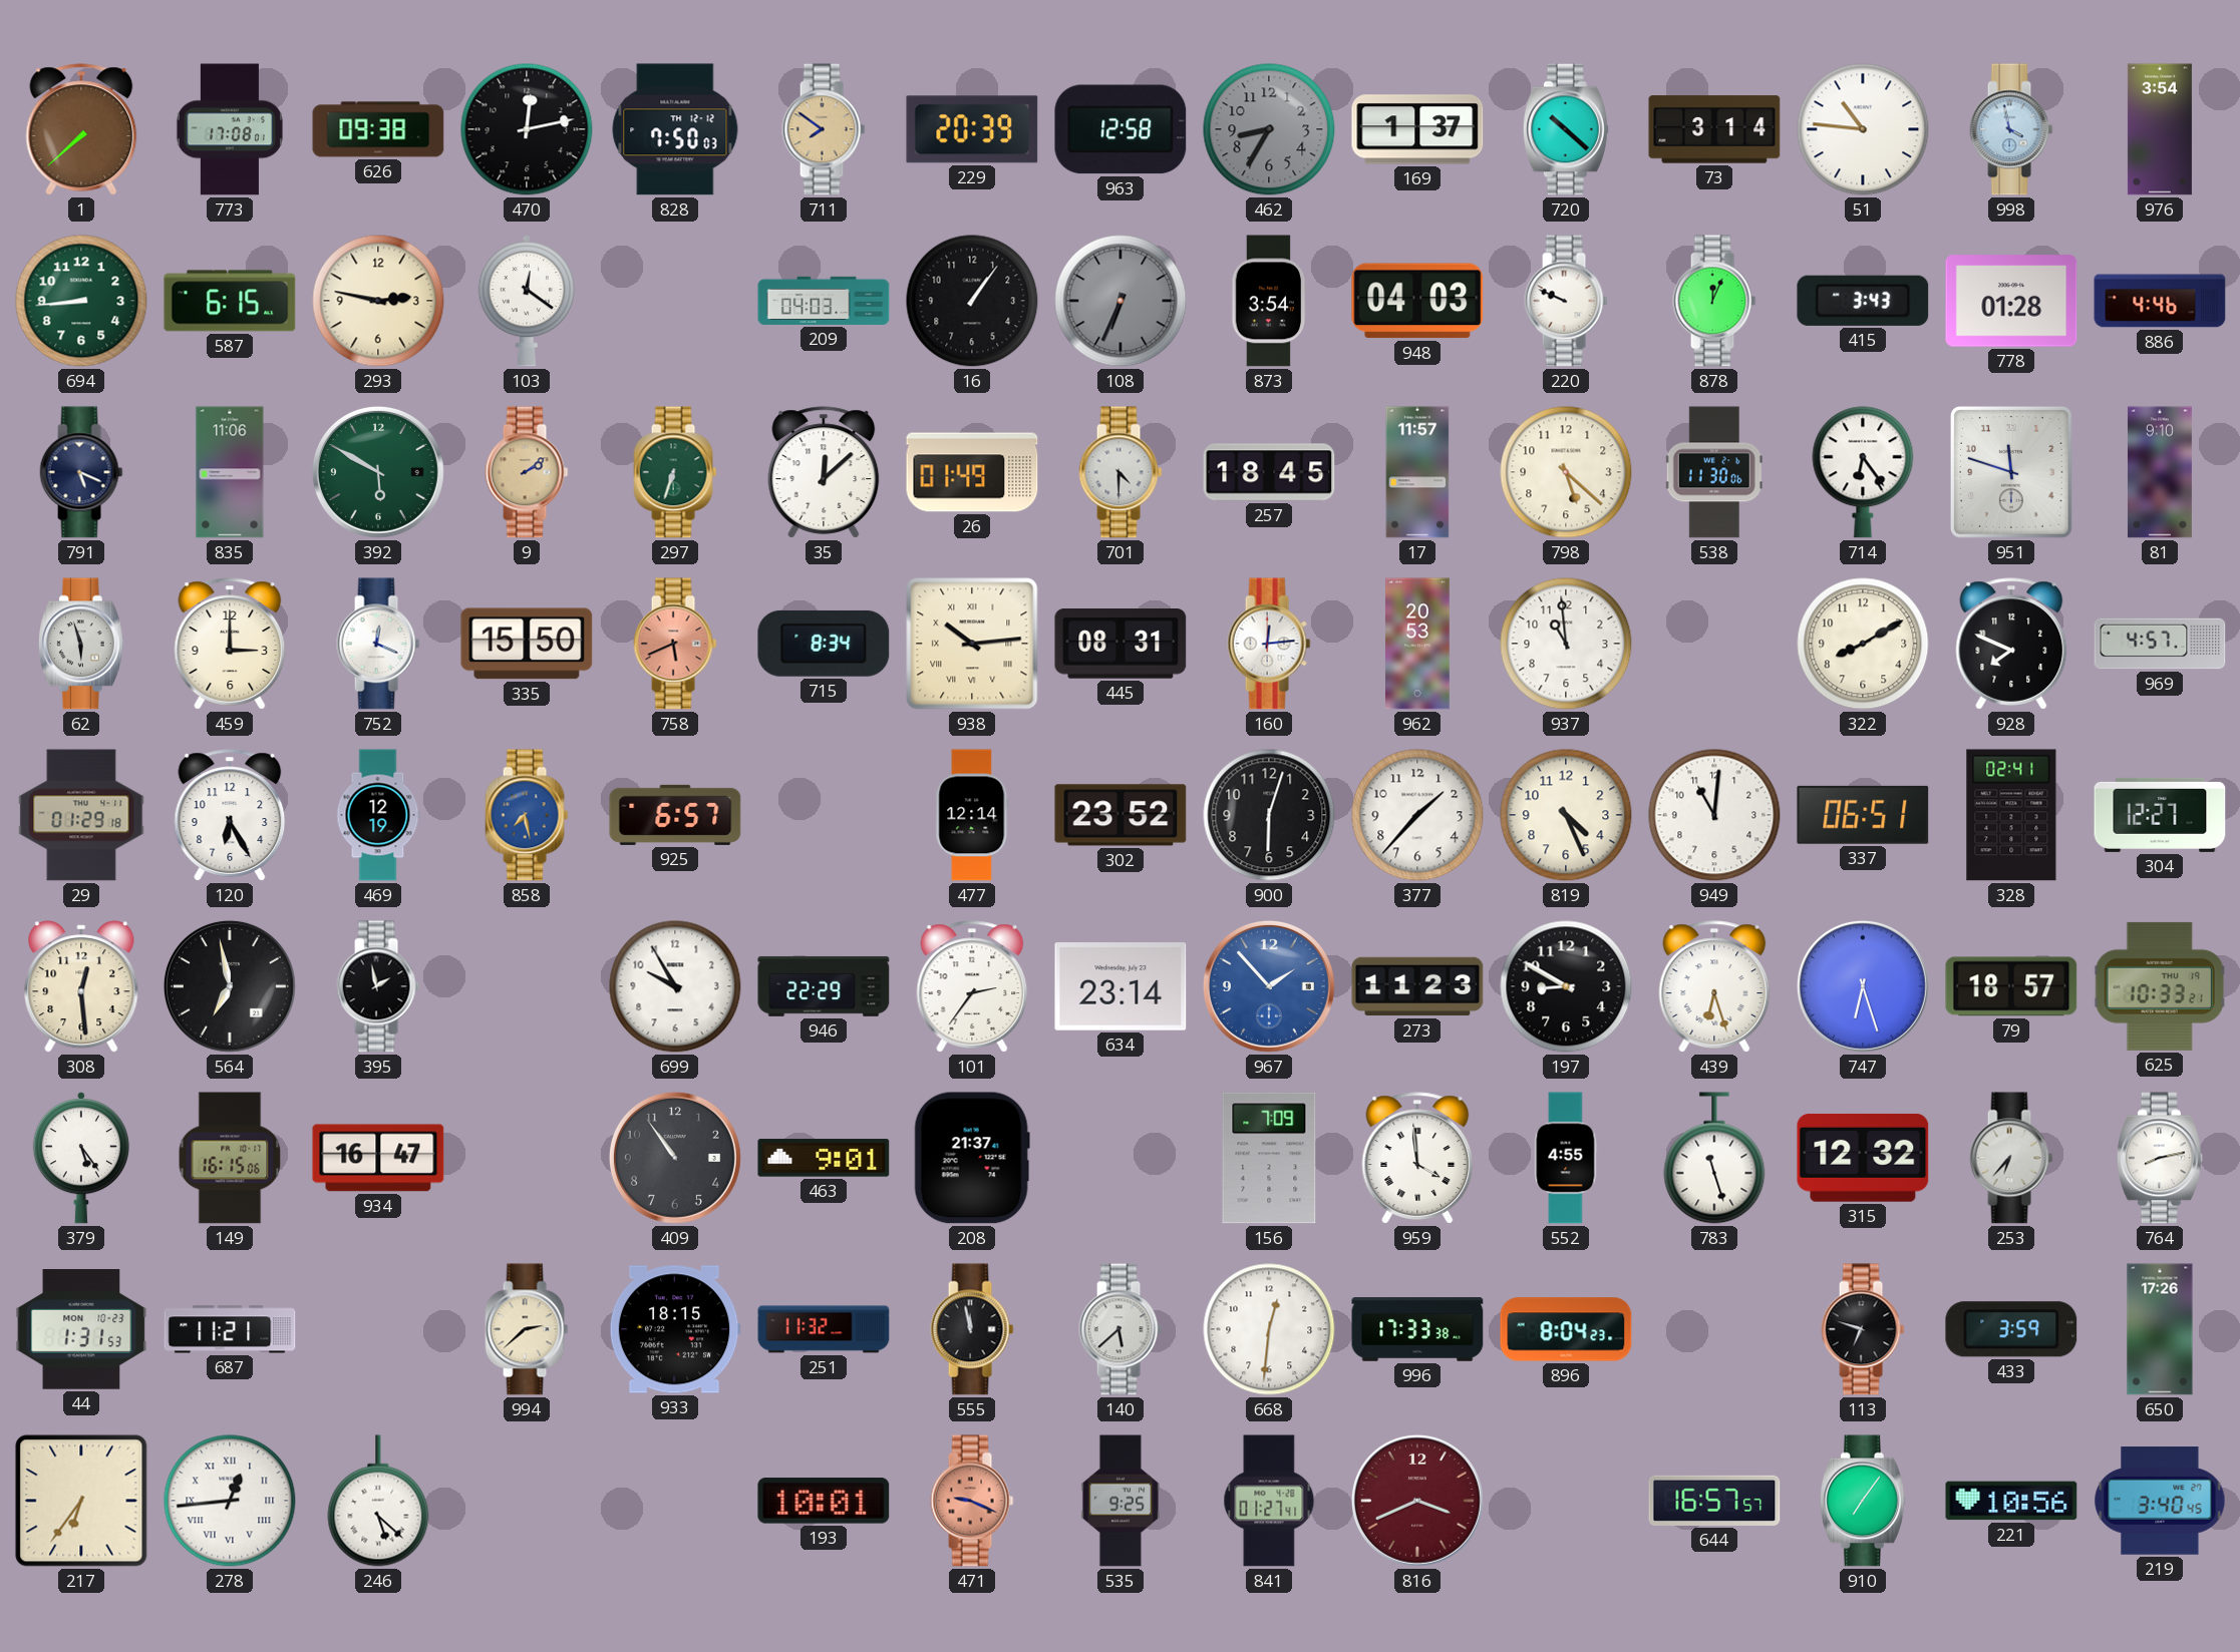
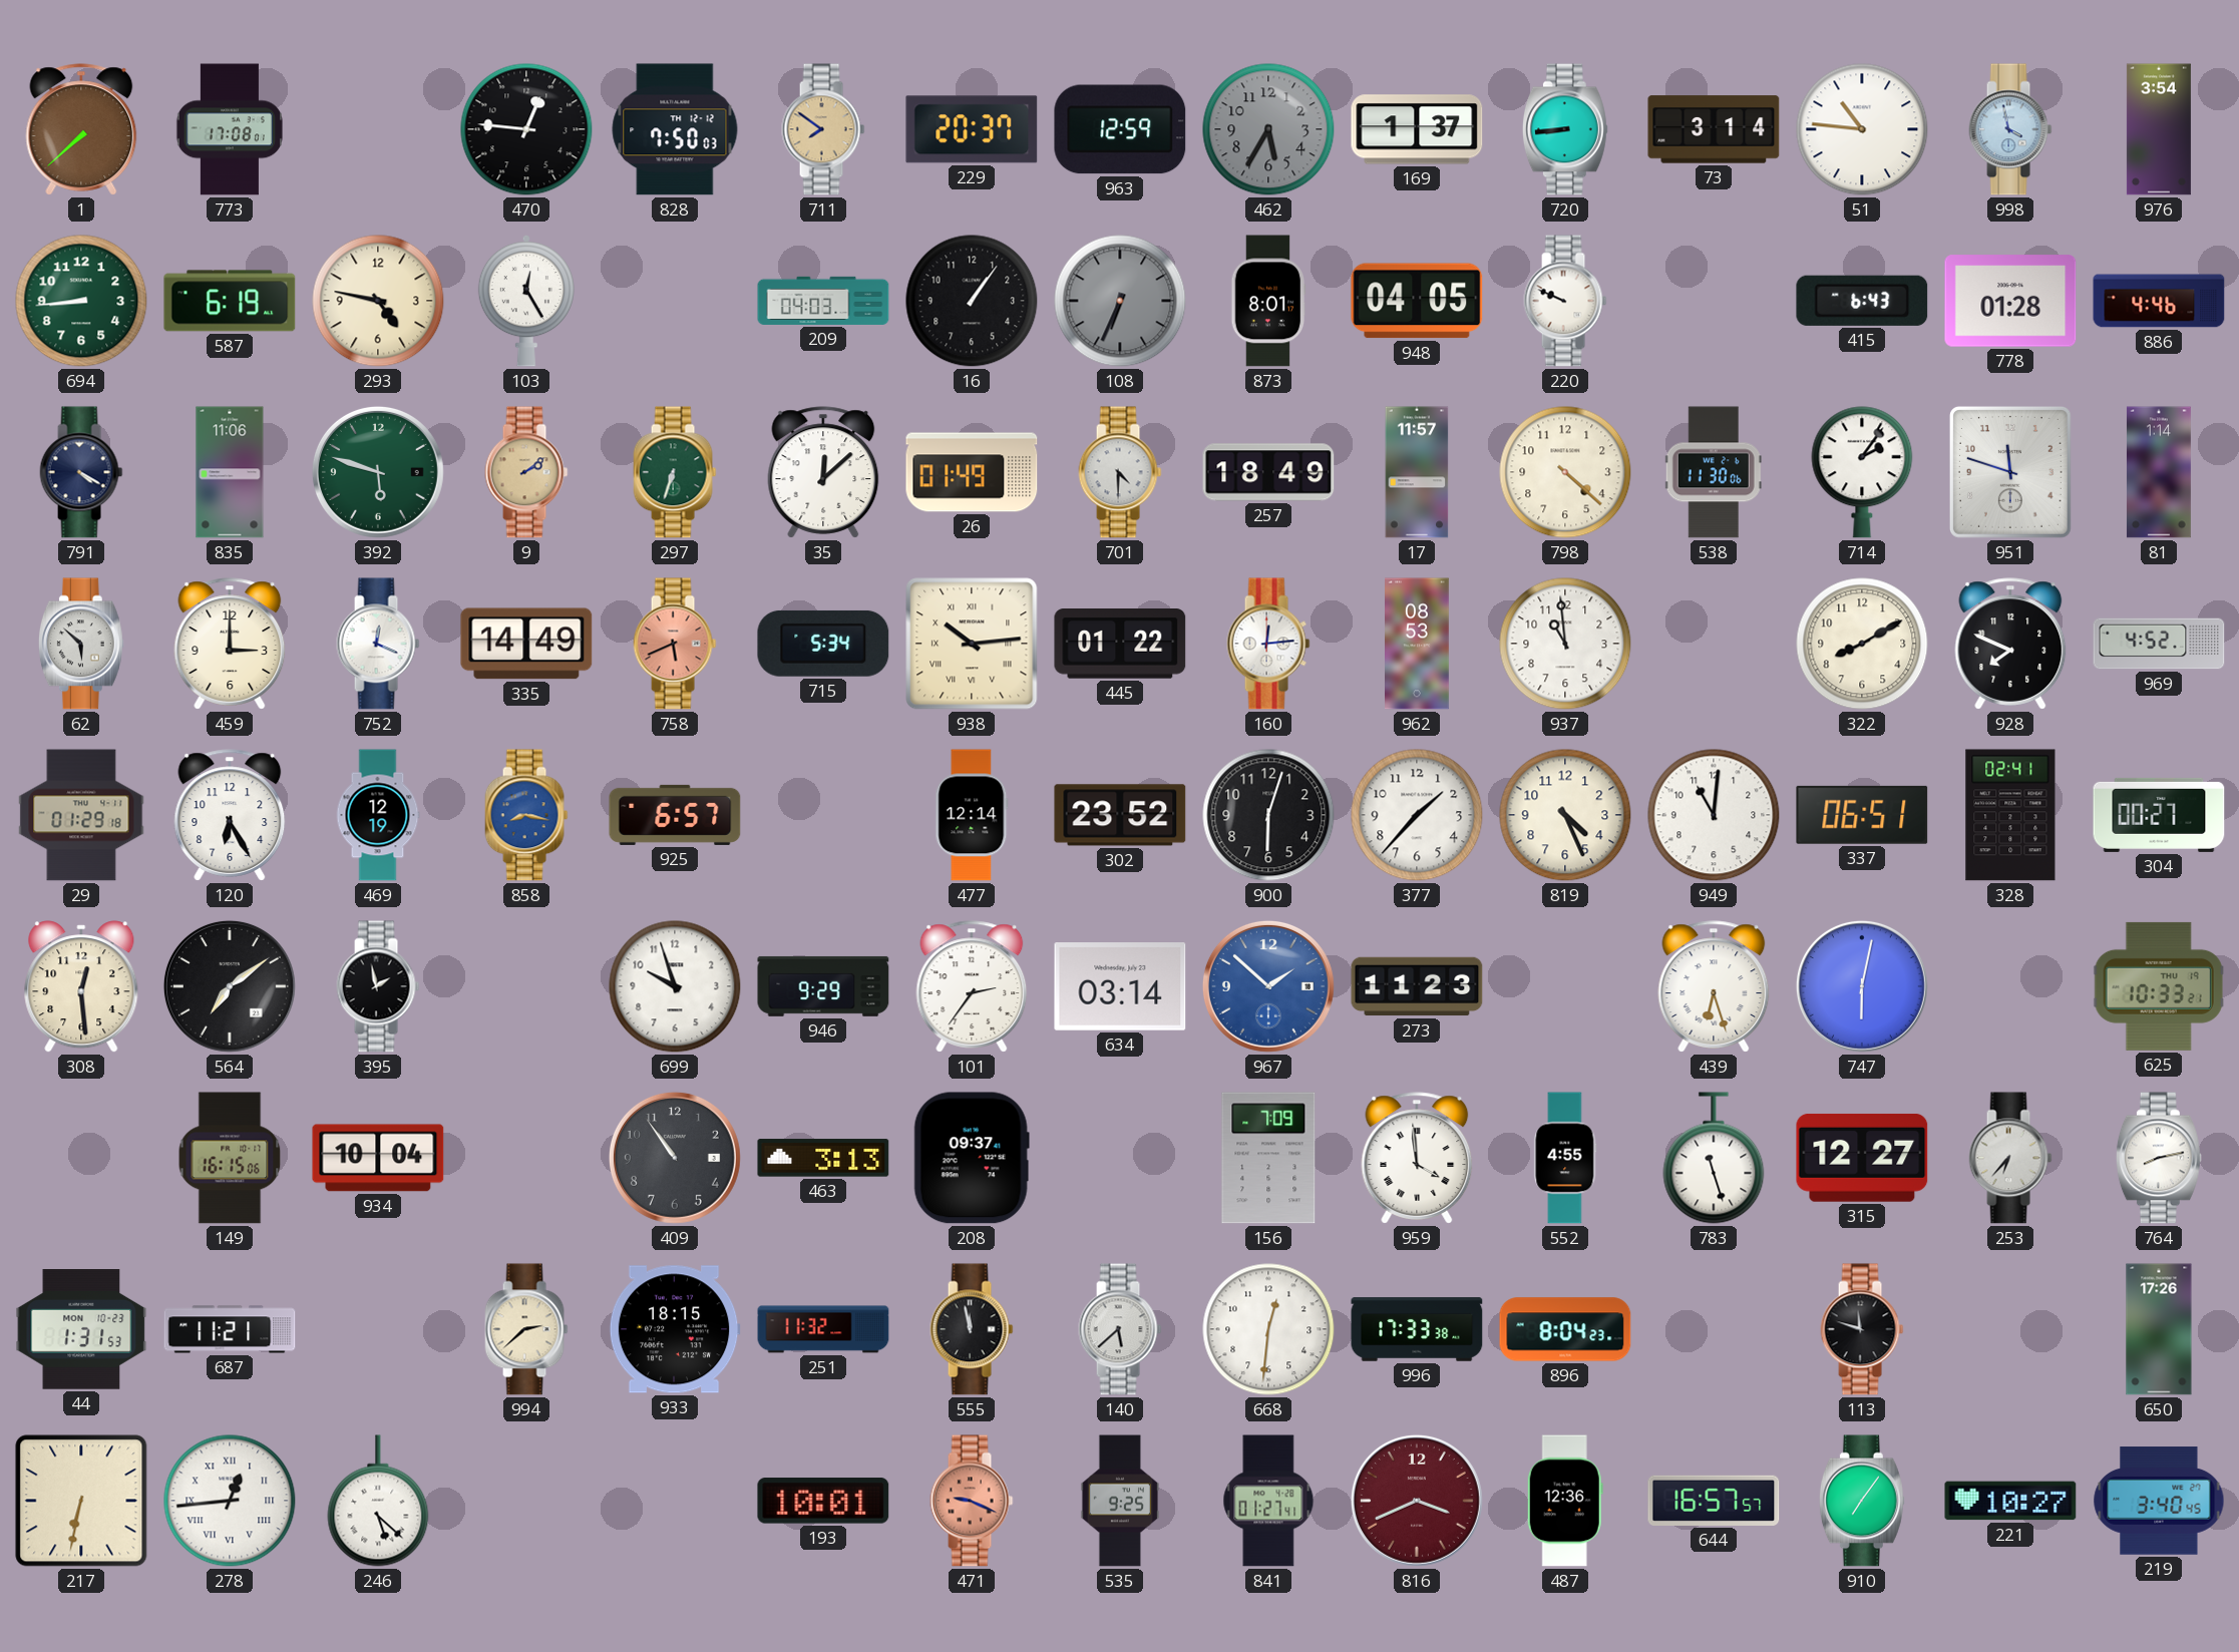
626: 09:38 -> none
470: 12:13 -> 12:46
229: 20:39 -> 20:37
963: 12:58 -> 12:59
462: 8:35 -> 5:35
720: 10:22 -> 8:44
587: 6:15 -> 6:19
293: 2:47 -> 4:47
103: 12:21 -> 12:25
873: 3:54 -> 8:01
948: 04:03 -> 04:05
878: 12:04 -> none
415: 3:43 -> 6:43
791: 5:19 -> 4:20
392: 5:50 -> 5:48
257: 18:45 -> 18:49
798: 5:22 -> 4:22
714: 6:24 -> 2:06
81: 9:10 -> 1:14
62: 5:57 -> 5:52
335: 15:50 -> 14:49
715: 8:34 -> 5:34
445: 08:31 -> 01:22
962: 20:53 -> 08:53
969: 4:57 -> 4:52
858: 7:28 -> 8:17
304: 12:27 -> 00:27
564: 6:58 -> 7:09
699: 9:55 -> 9:57
946: 22:29 -> 9:29
634: 23:14 -> 03:14
967: 1:53 -> 1:52
197: 8:50 -> none
747: 6:27 -> 6:02
79: 18:57 -> none
379: 5:24 -> none
934: 16:47 -> 10:04
463: 9:01 -> 3:13
208: 21:37 -> 09:37
315: 12:32 -> 12:27
113: 6:48 -> 11:48
433: 3:59 -> none
217: 6:36 -> 6:32
487: none -> 12:36
221: 10:56 -> 10:27
